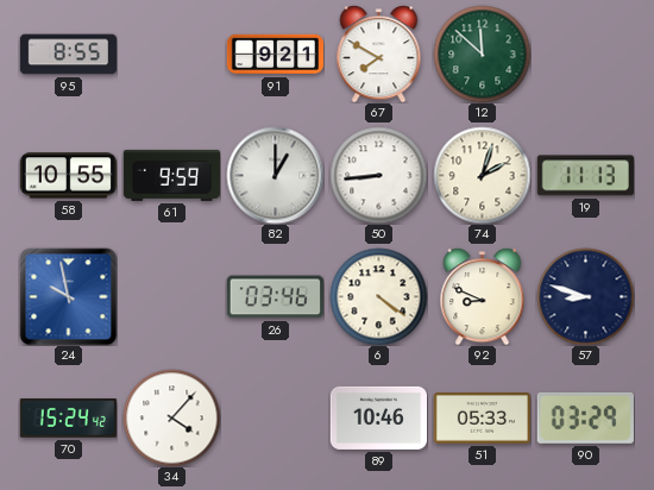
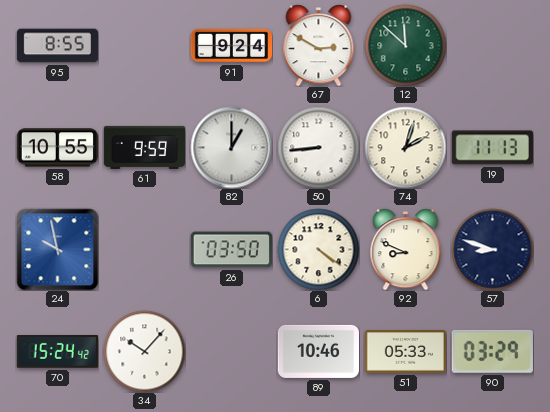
91: 9:21 -> 9:24
67: 7:50 -> 2:50
26: 03:46 -> 03:50
34: 4:07 -> 10:07
